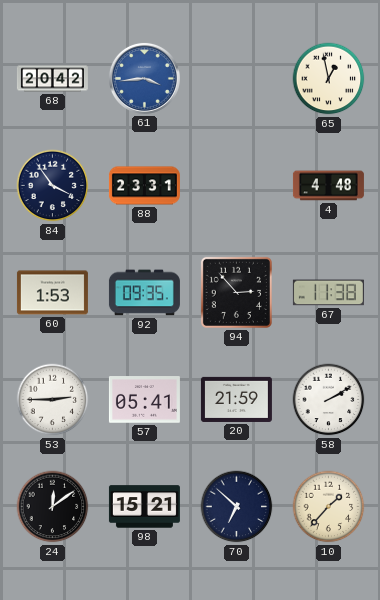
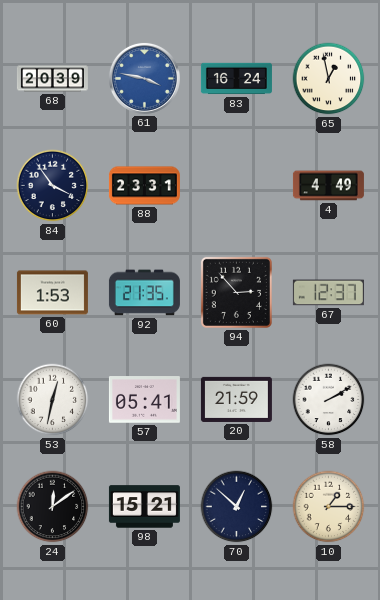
68: 20:42 -> 20:39
61: 3:44 -> 3:47
83: none -> 16:24
4: 4:48 -> 4:49
92: 09:35 -> 21:35
67: 11:38 -> 12:37
53: 2:45 -> 12:32
70: 6:52 -> 12:52
10: 1:37 -> 1:15
